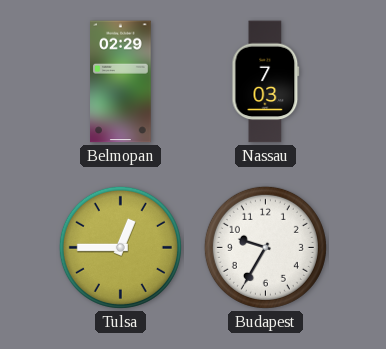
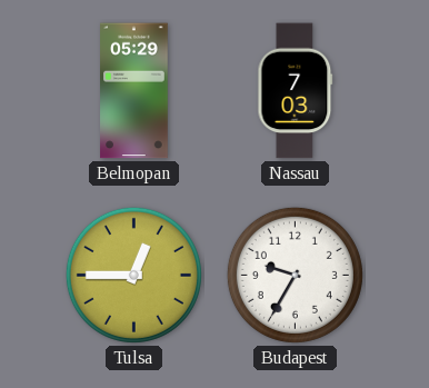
Belmopan: 02:29 -> 05:29
